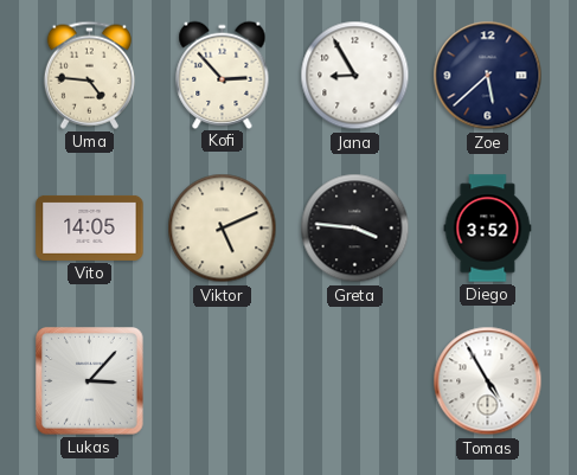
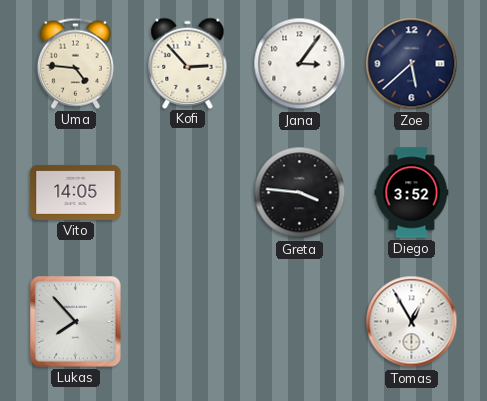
Jana: 8:55 -> 3:06
Viktor: 5:11 -> none
Lukas: 3:07 -> 7:53
Tomas: 4:55 -> 12:55
